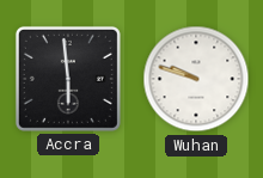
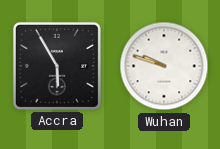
Accra: 5:59 -> 5:55
